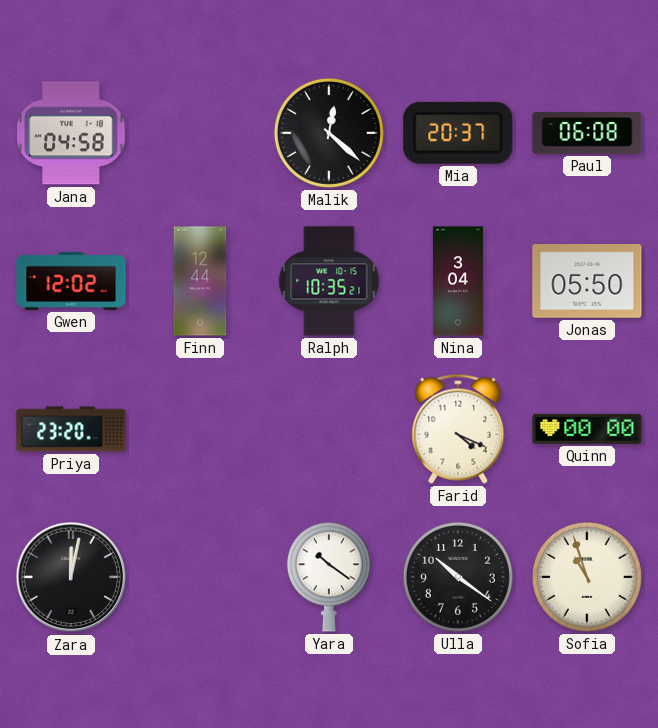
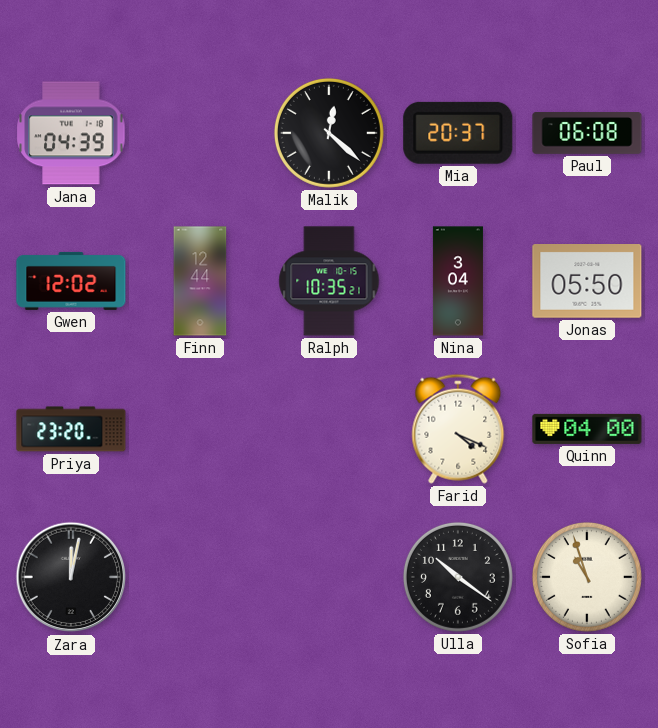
Jana: 04:58 -> 04:39
Quinn: 00:00 -> 04:00
Yara: 10:21 -> none
